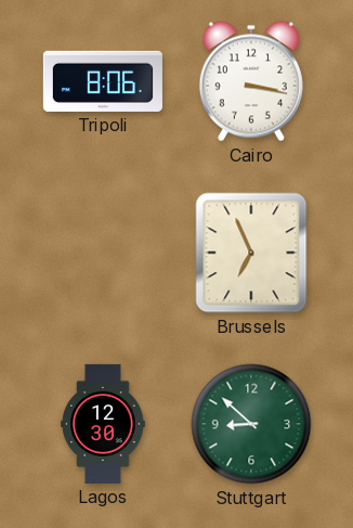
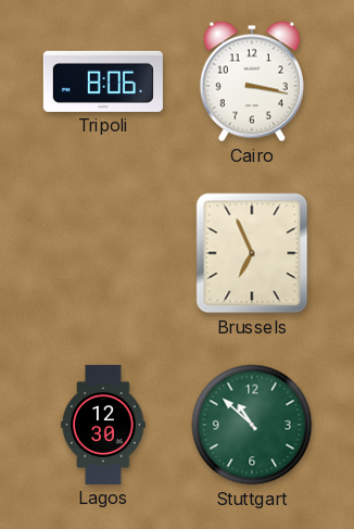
Stuttgart: 8:52 -> 10:52
